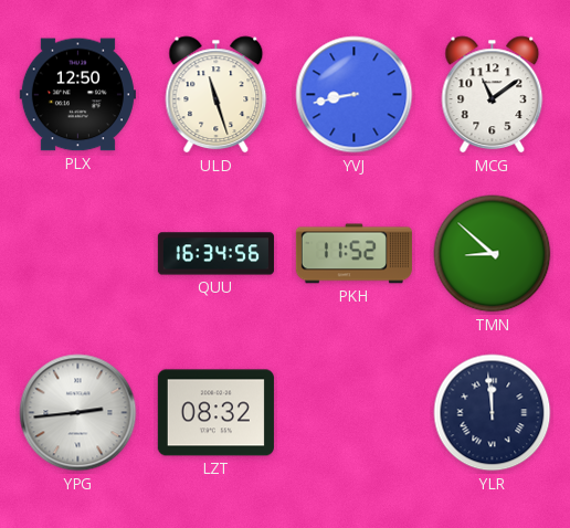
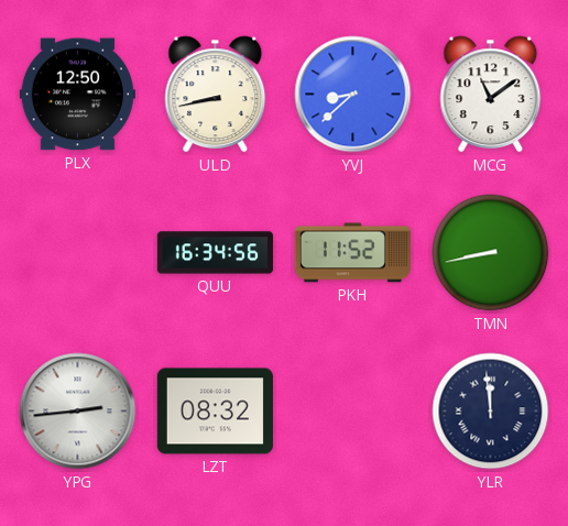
ULD: 11:27 -> 8:43
YVJ: 8:43 -> 8:38
TMN: 8:52 -> 8:43
